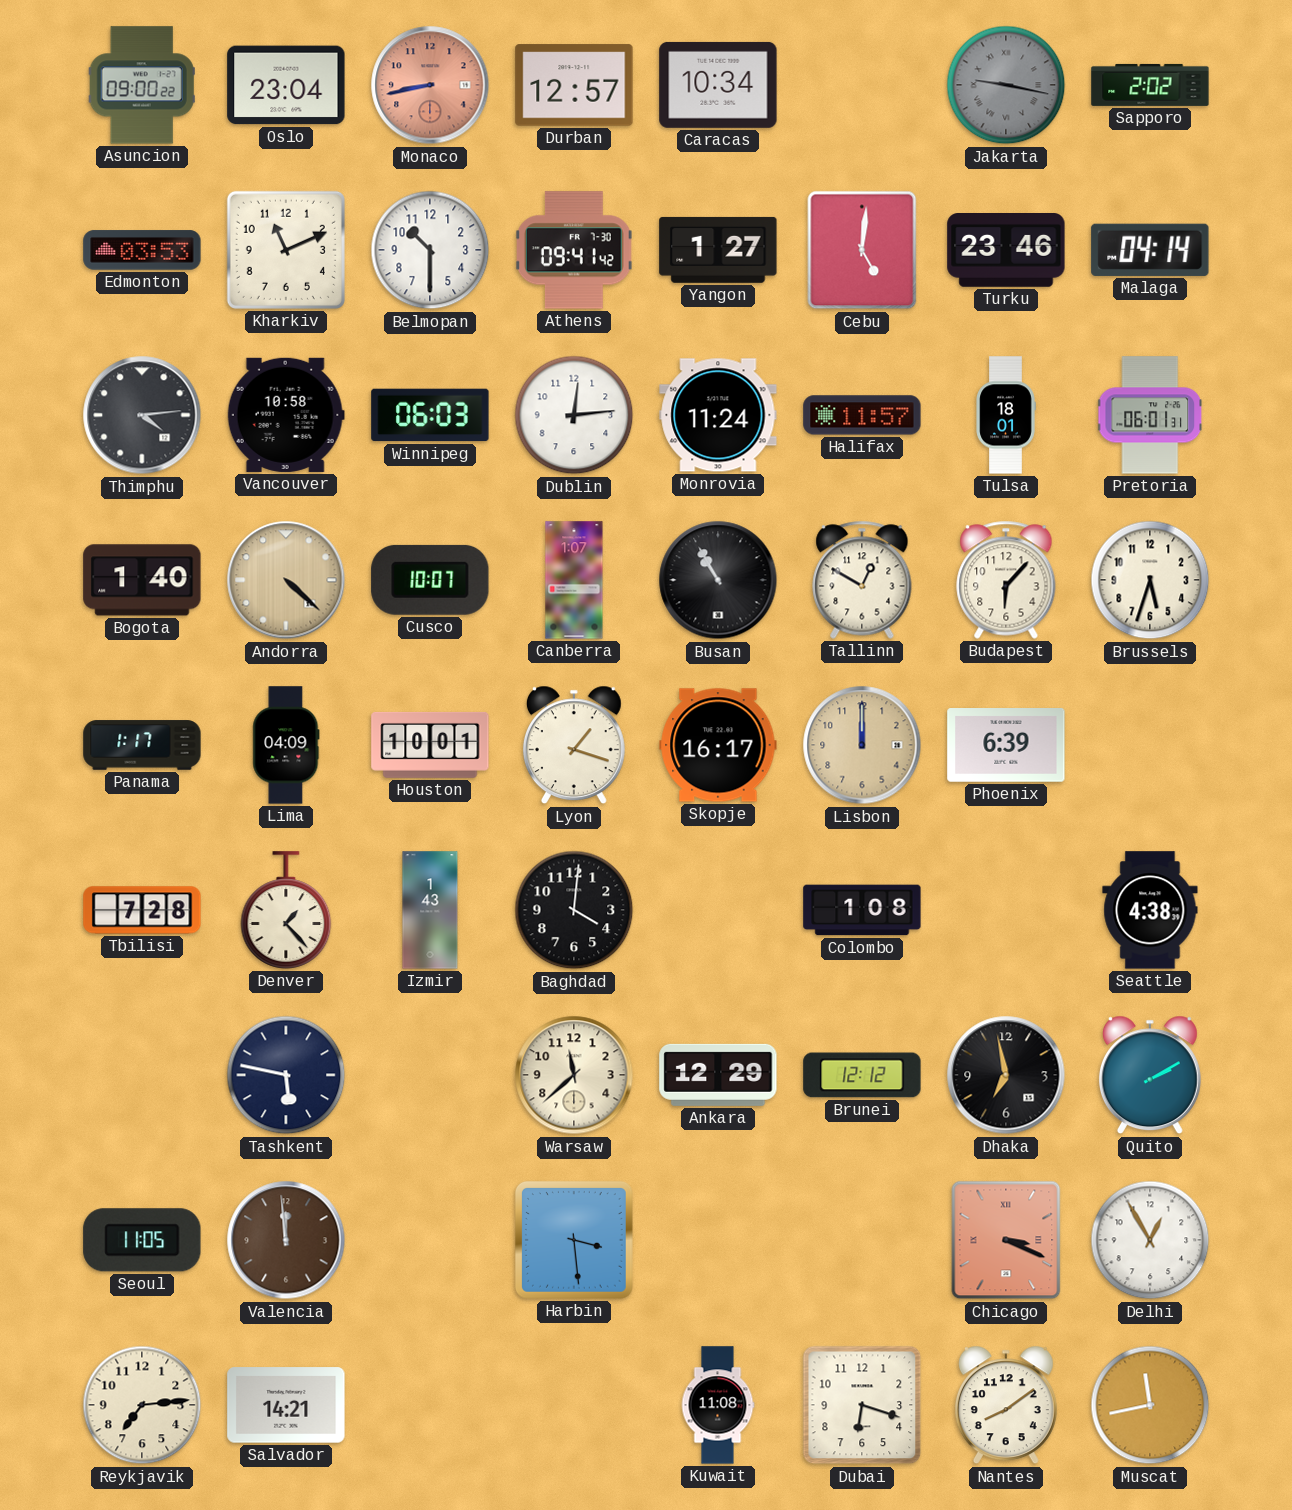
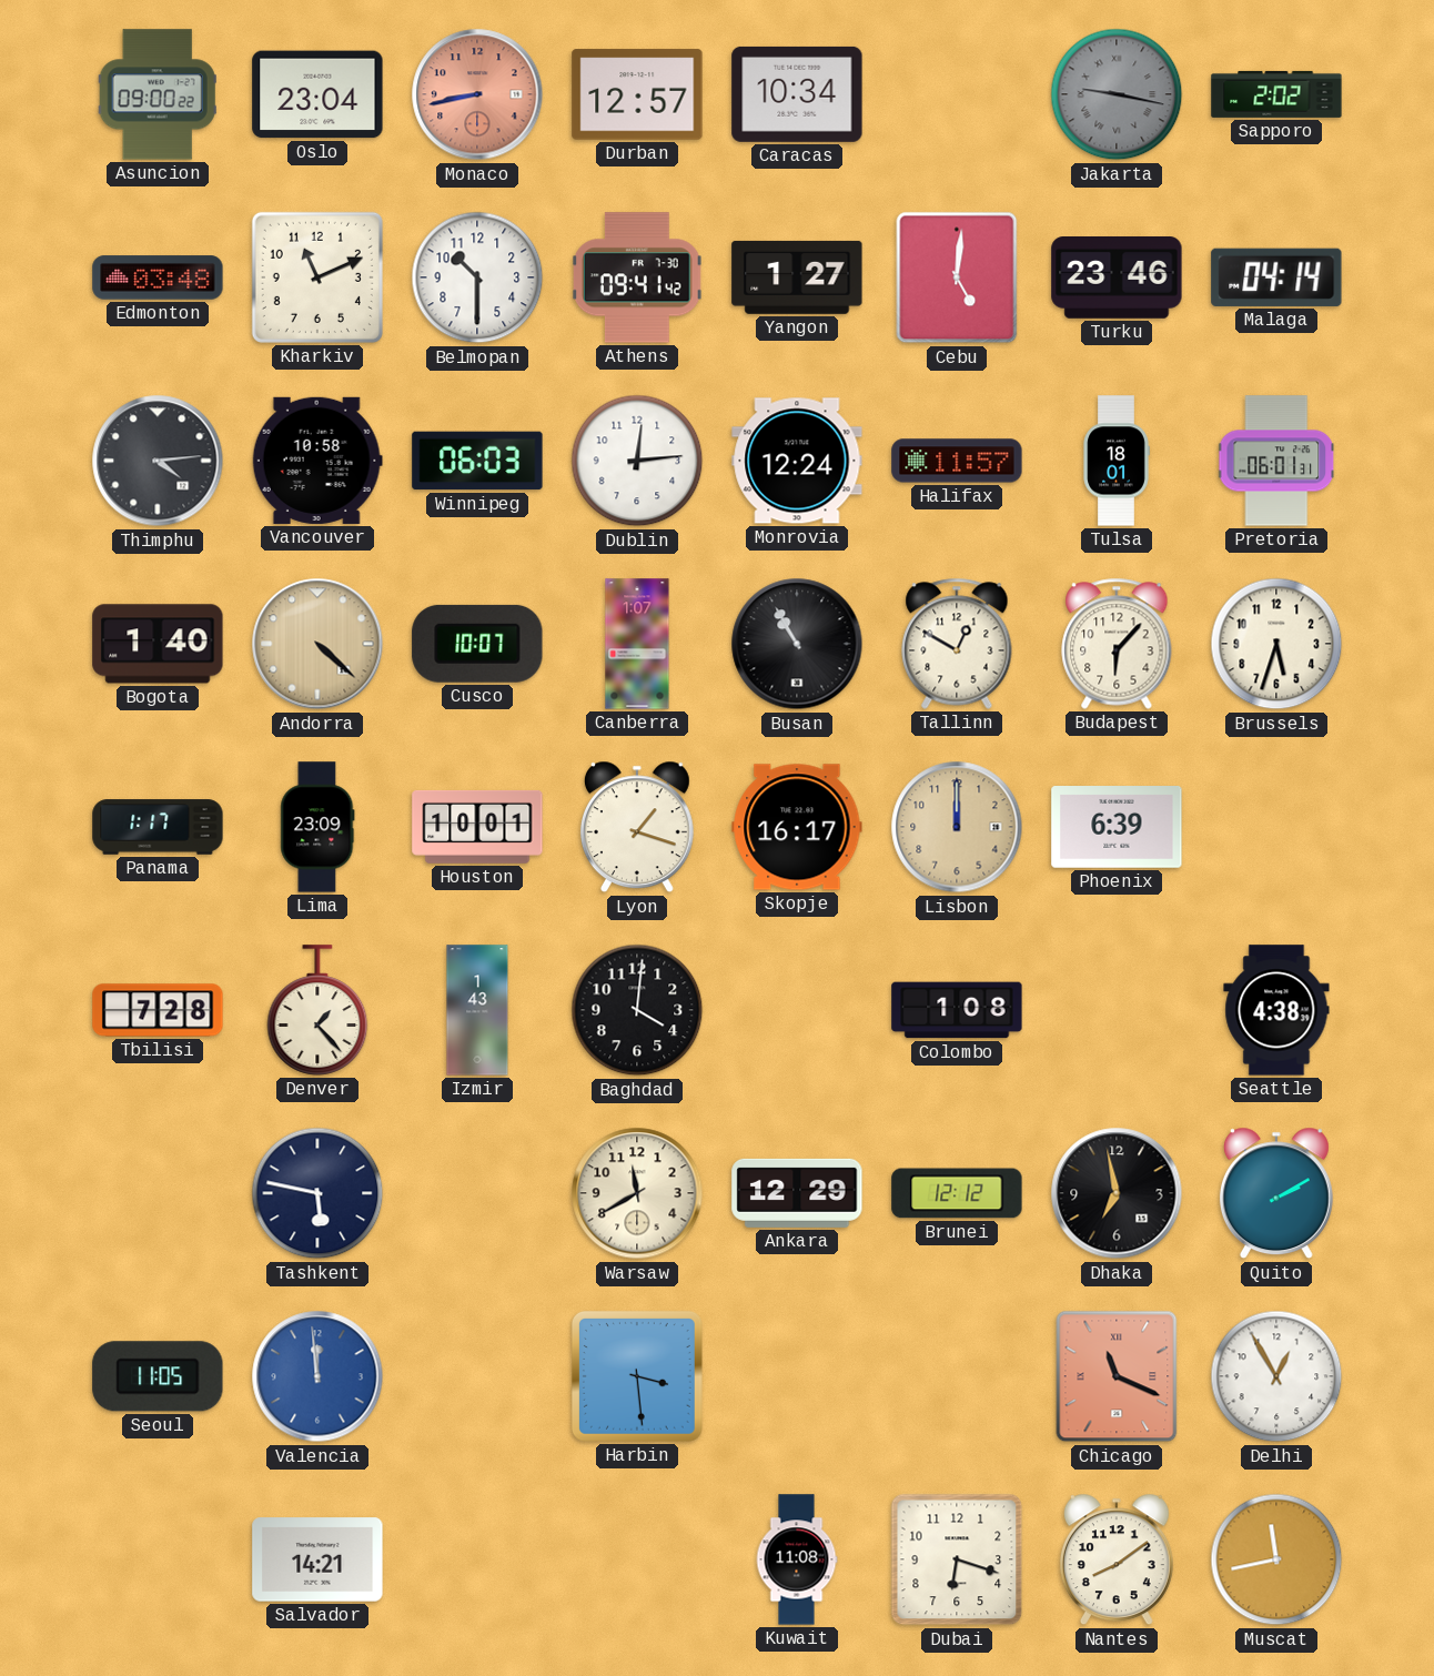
Edmonton: 03:53 -> 03:48
Monrovia: 11:24 -> 12:24
Lima: 04:09 -> 23:09
Warsaw: 11:38 -> 11:40
Valencia dial: brown -> blue
Chicago: 3:19 -> 11:19
Reykjavik: 7:14 -> none
